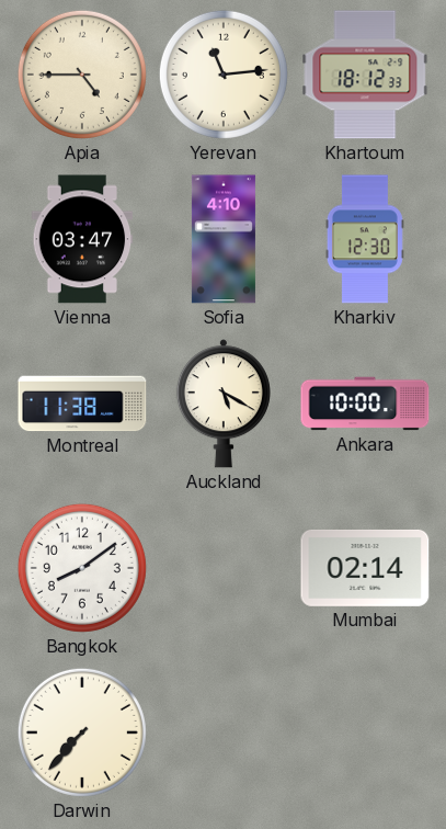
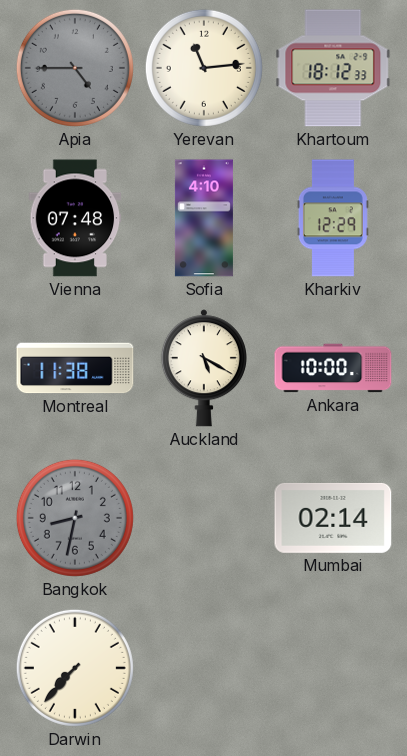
Apia dial: cream -> grey
Vienna: 03:47 -> 07:48
Kharkiv: 12:30 -> 12:29
Bangkok: 8:09 -> 8:32
Bangkok dial: white -> grey
